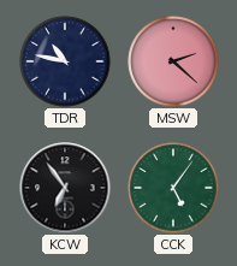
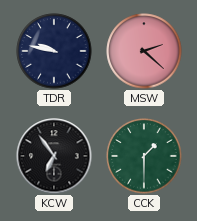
TDR: 10:47 -> 9:47
CCK: 5:06 -> 1:30
